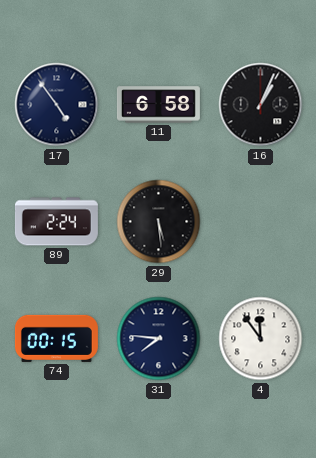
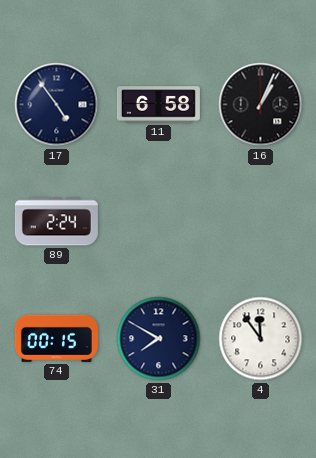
29: 5:29 -> none
31: 7:46 -> 7:50
